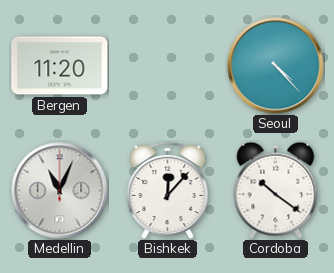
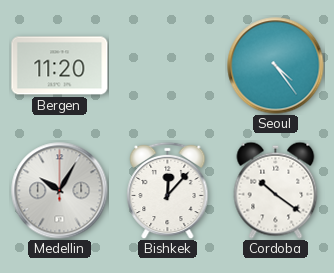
Seoul: 4:23 -> 4:24
Medellin: 11:04 -> 10:05
